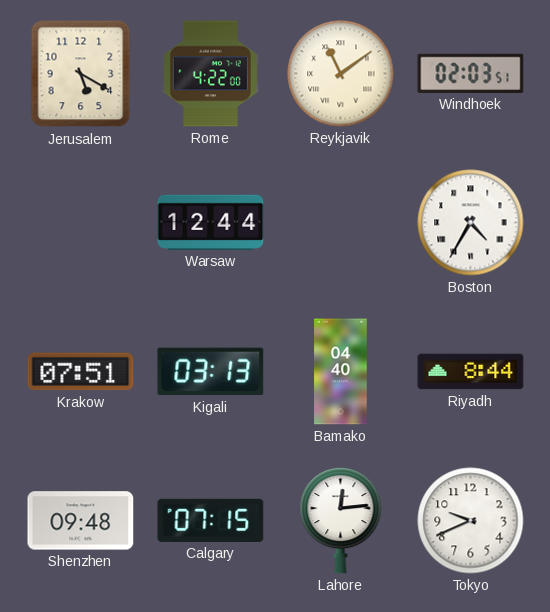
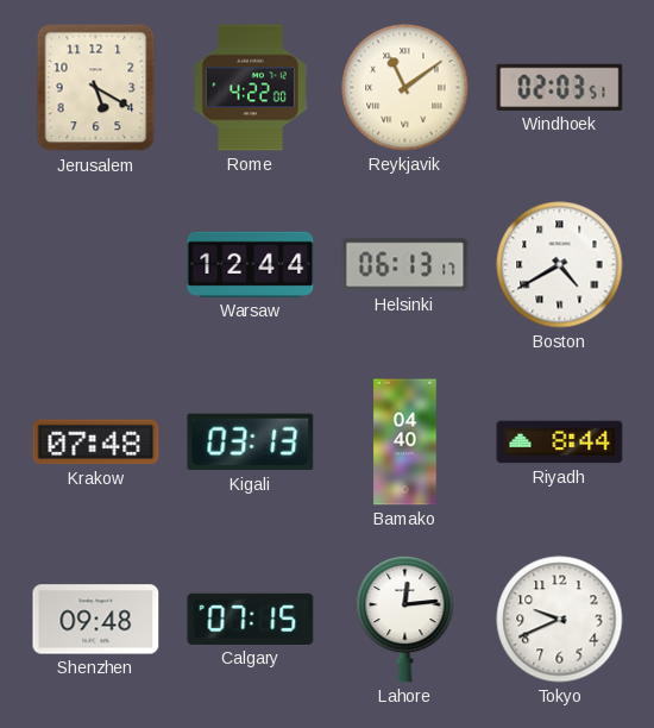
Helsinki: none -> 06:13
Boston: 4:35 -> 4:40
Krakow: 07:51 -> 07:48
